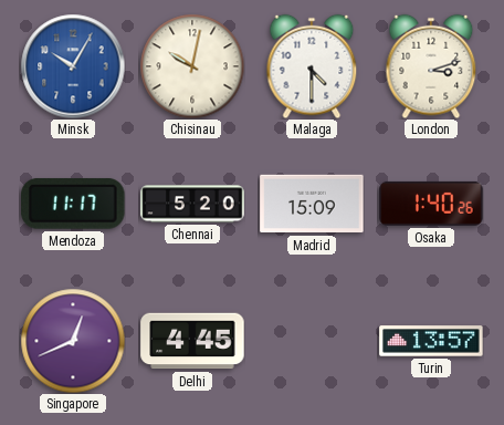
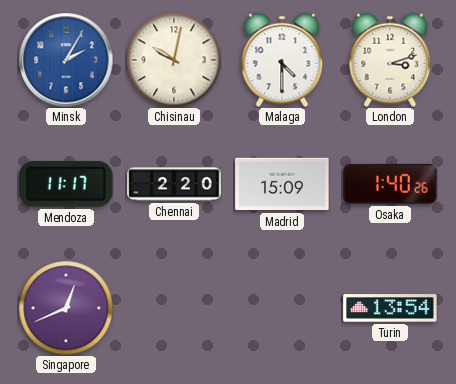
Minsk: 10:05 -> 2:05
Chennai: 5:20 -> 2:20
Delhi: 4:45 -> none
Turin: 13:57 -> 13:54
